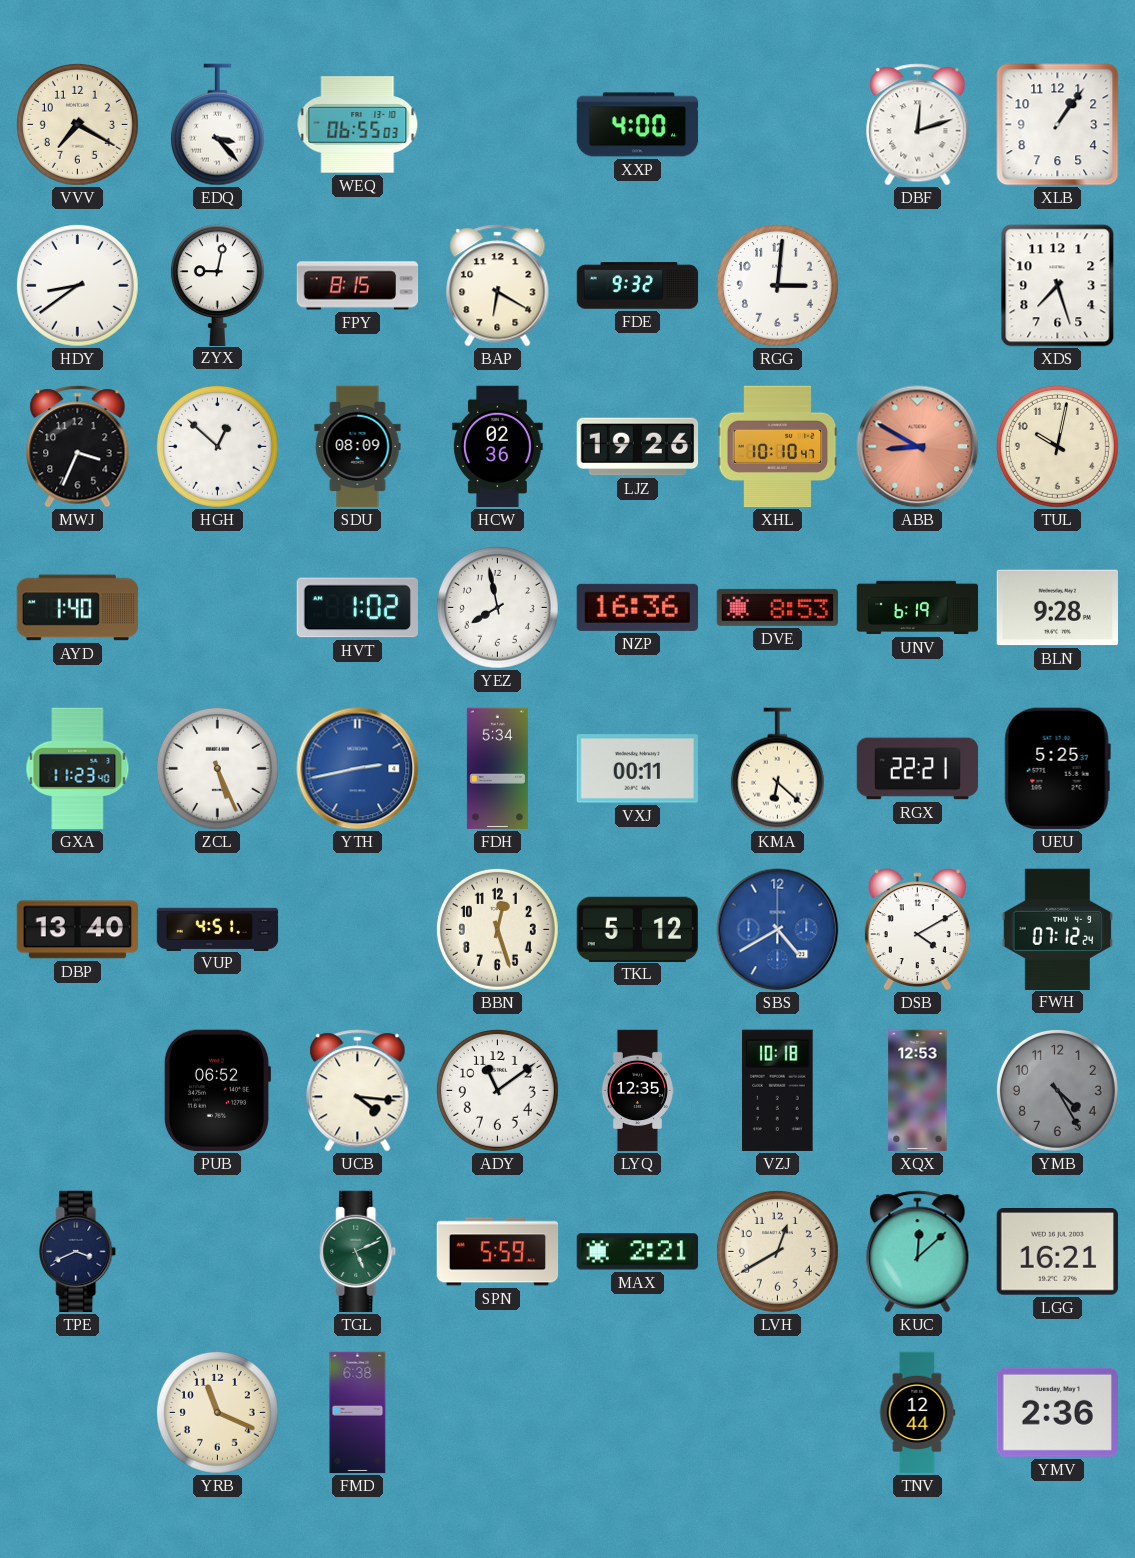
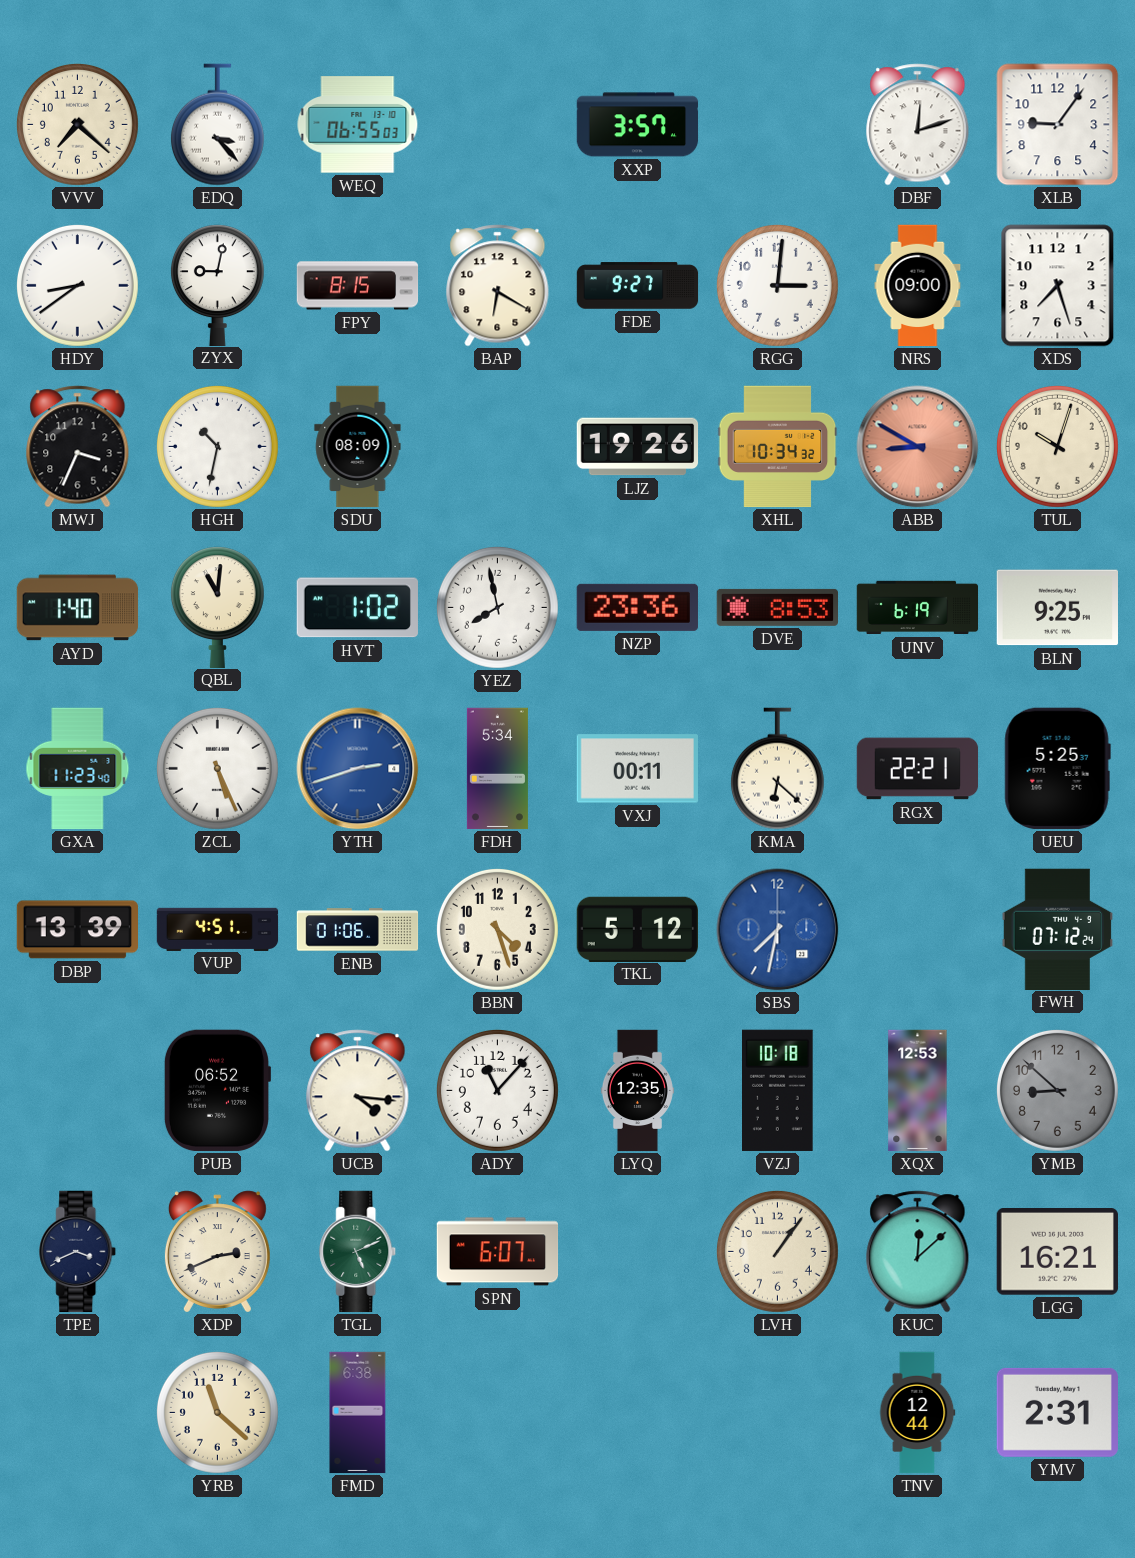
VVV: 7:20 -> 7:22
XXP: 4:00 -> 3:57
XLB: 1:06 -> 9:06
FDE: 9:32 -> 9:27
NRS: none -> 09:00
HGH: 12:52 -> 10:32
HCW: 02:36 -> none
XHL: 10:10 -> 10:34
TUL: 10:02 -> 10:03
QBL: none -> 11:01
NZP: 16:36 -> 23:36
BLN: 9:28 -> 9:25
YTH: 2:43 -> 2:42
DBP: 13:40 -> 13:39
ENB: none -> 01:06
BBN: 12:27 -> 4:27
SBS: 4:40 -> 7:32
DSB: 4:10 -> none
ADY: 11:09 -> 11:07
YMB: 4:25 -> 8:52
XDP: none -> 2:41
SPN: 5:59 -> 6:07
MAX: 2:21 -> none
LVH: 12:40 -> 1:06
YRB: 11:19 -> 11:22
YMV: 2:36 -> 2:31
